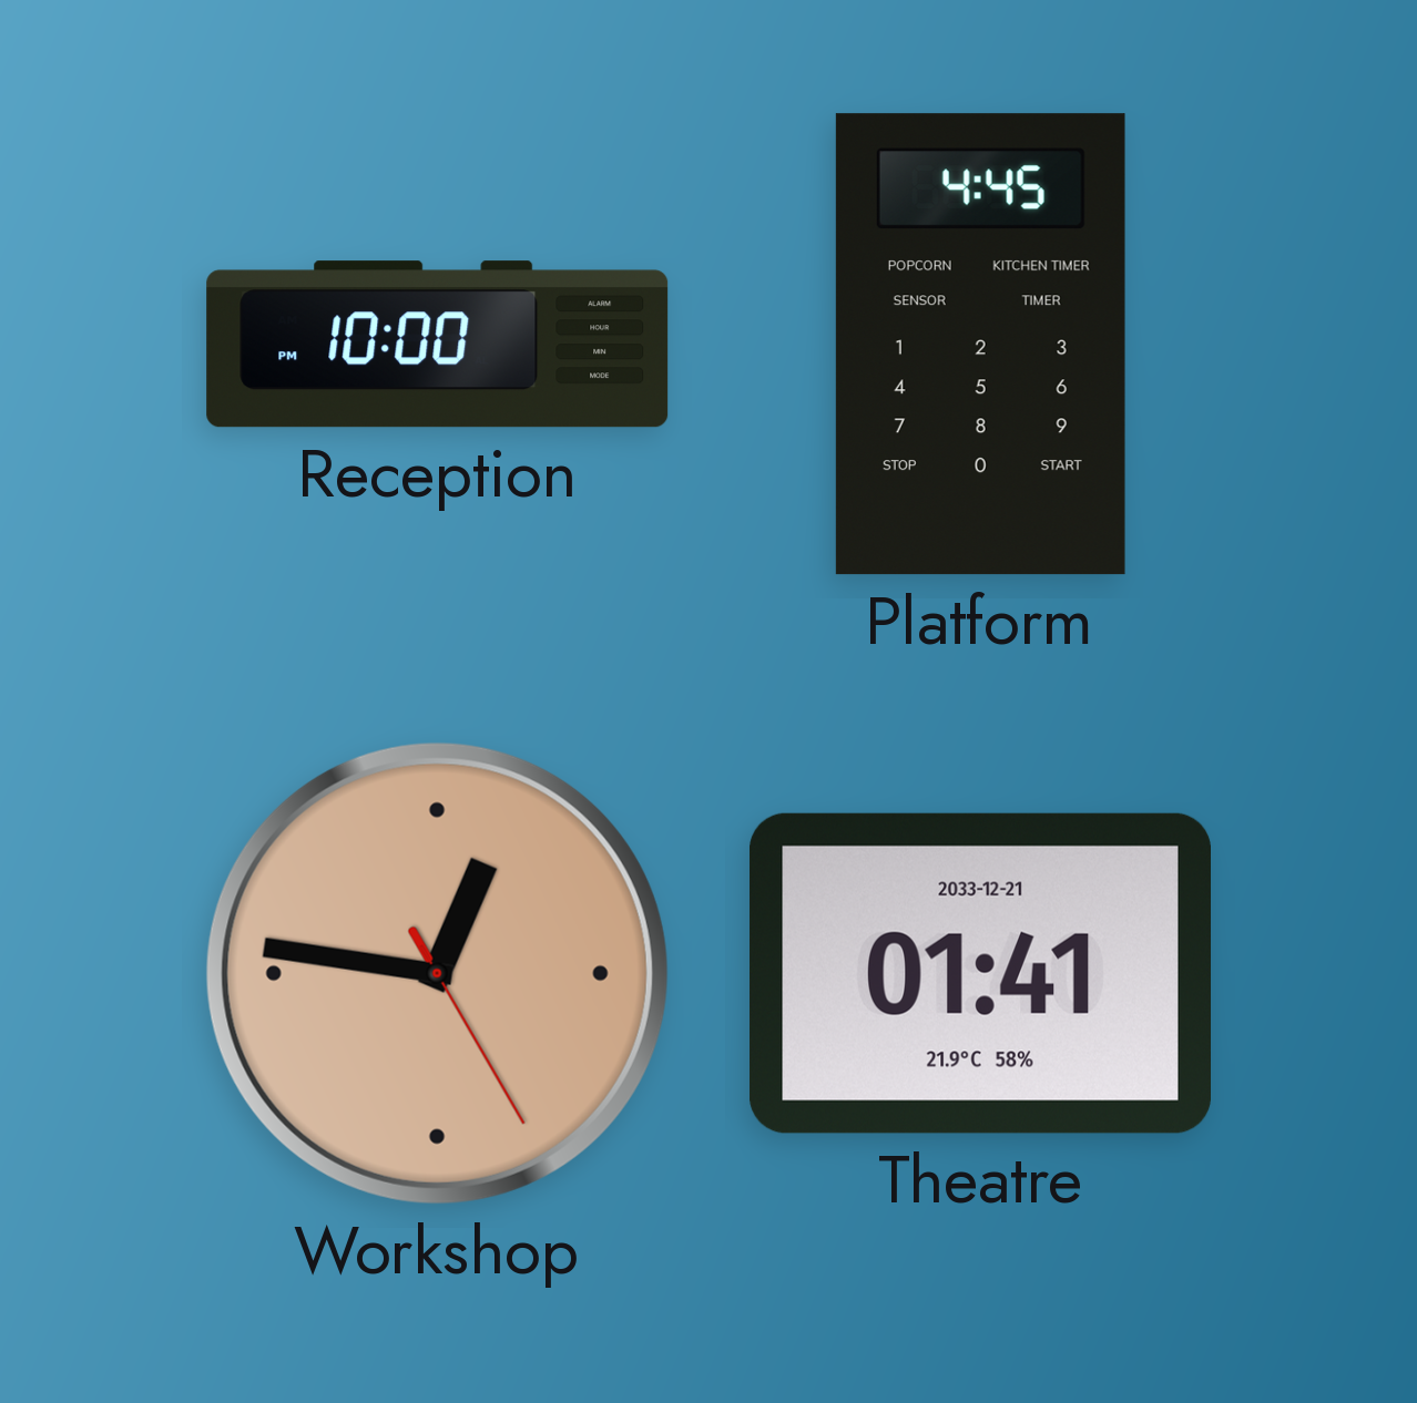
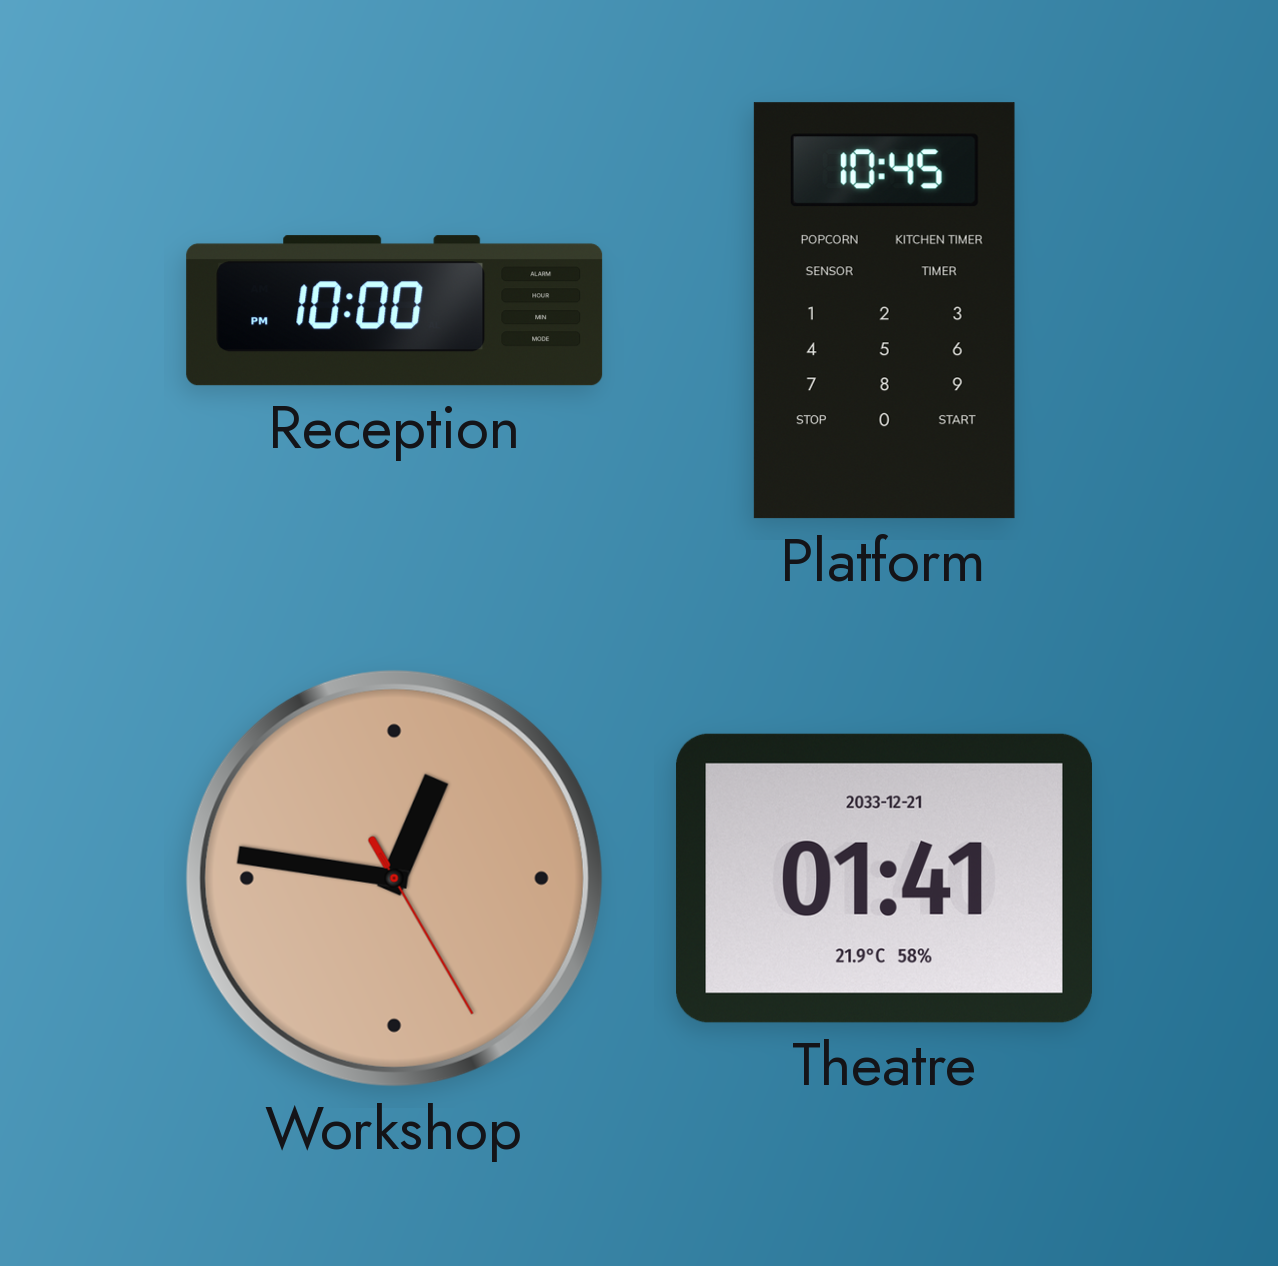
Platform: 4:45 -> 10:45
